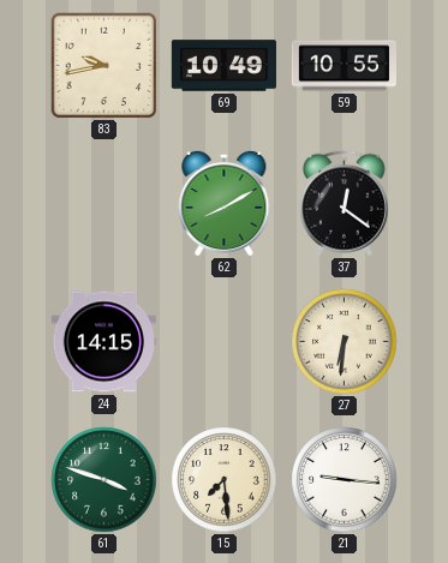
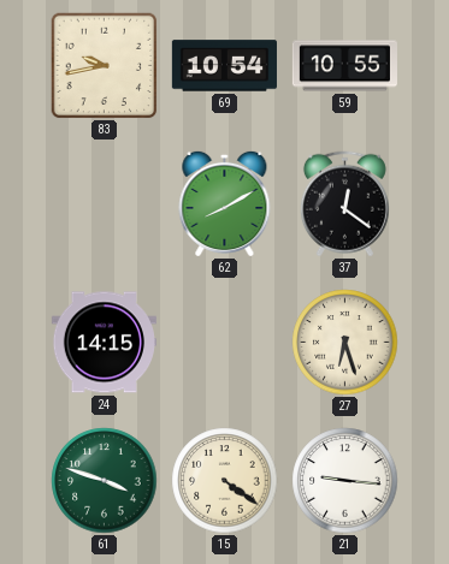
69: 10:49 -> 10:54
27: 6:31 -> 6:27
15: 7:29 -> 4:21
